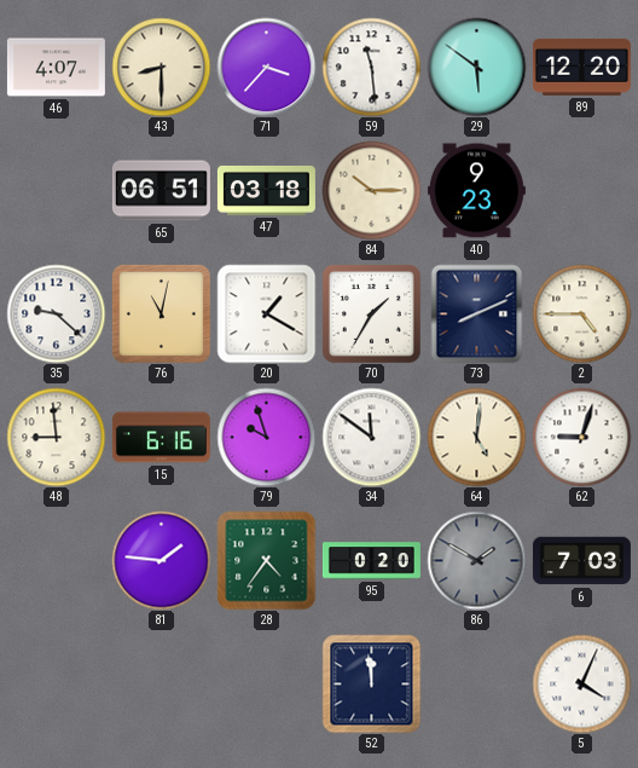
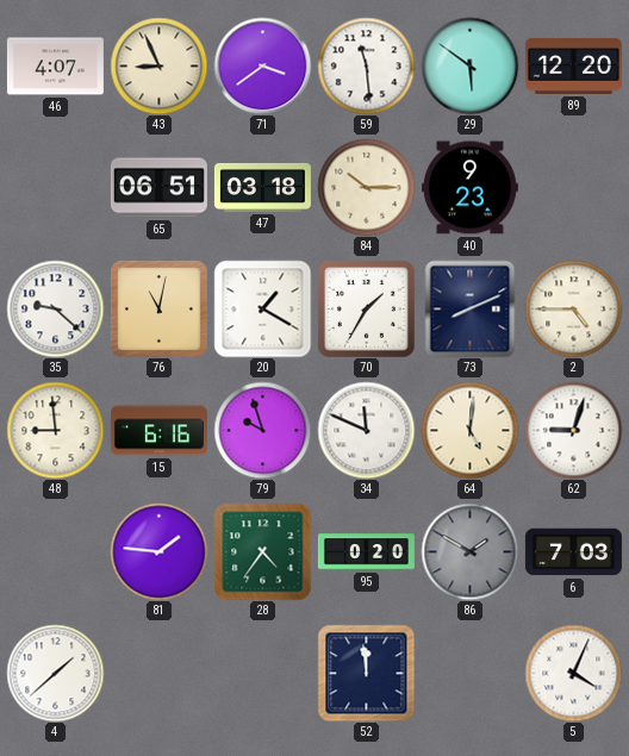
43: 8:30 -> 8:56
71: 3:37 -> 3:39
34: 11:51 -> 11:49
4: none -> 1:38
